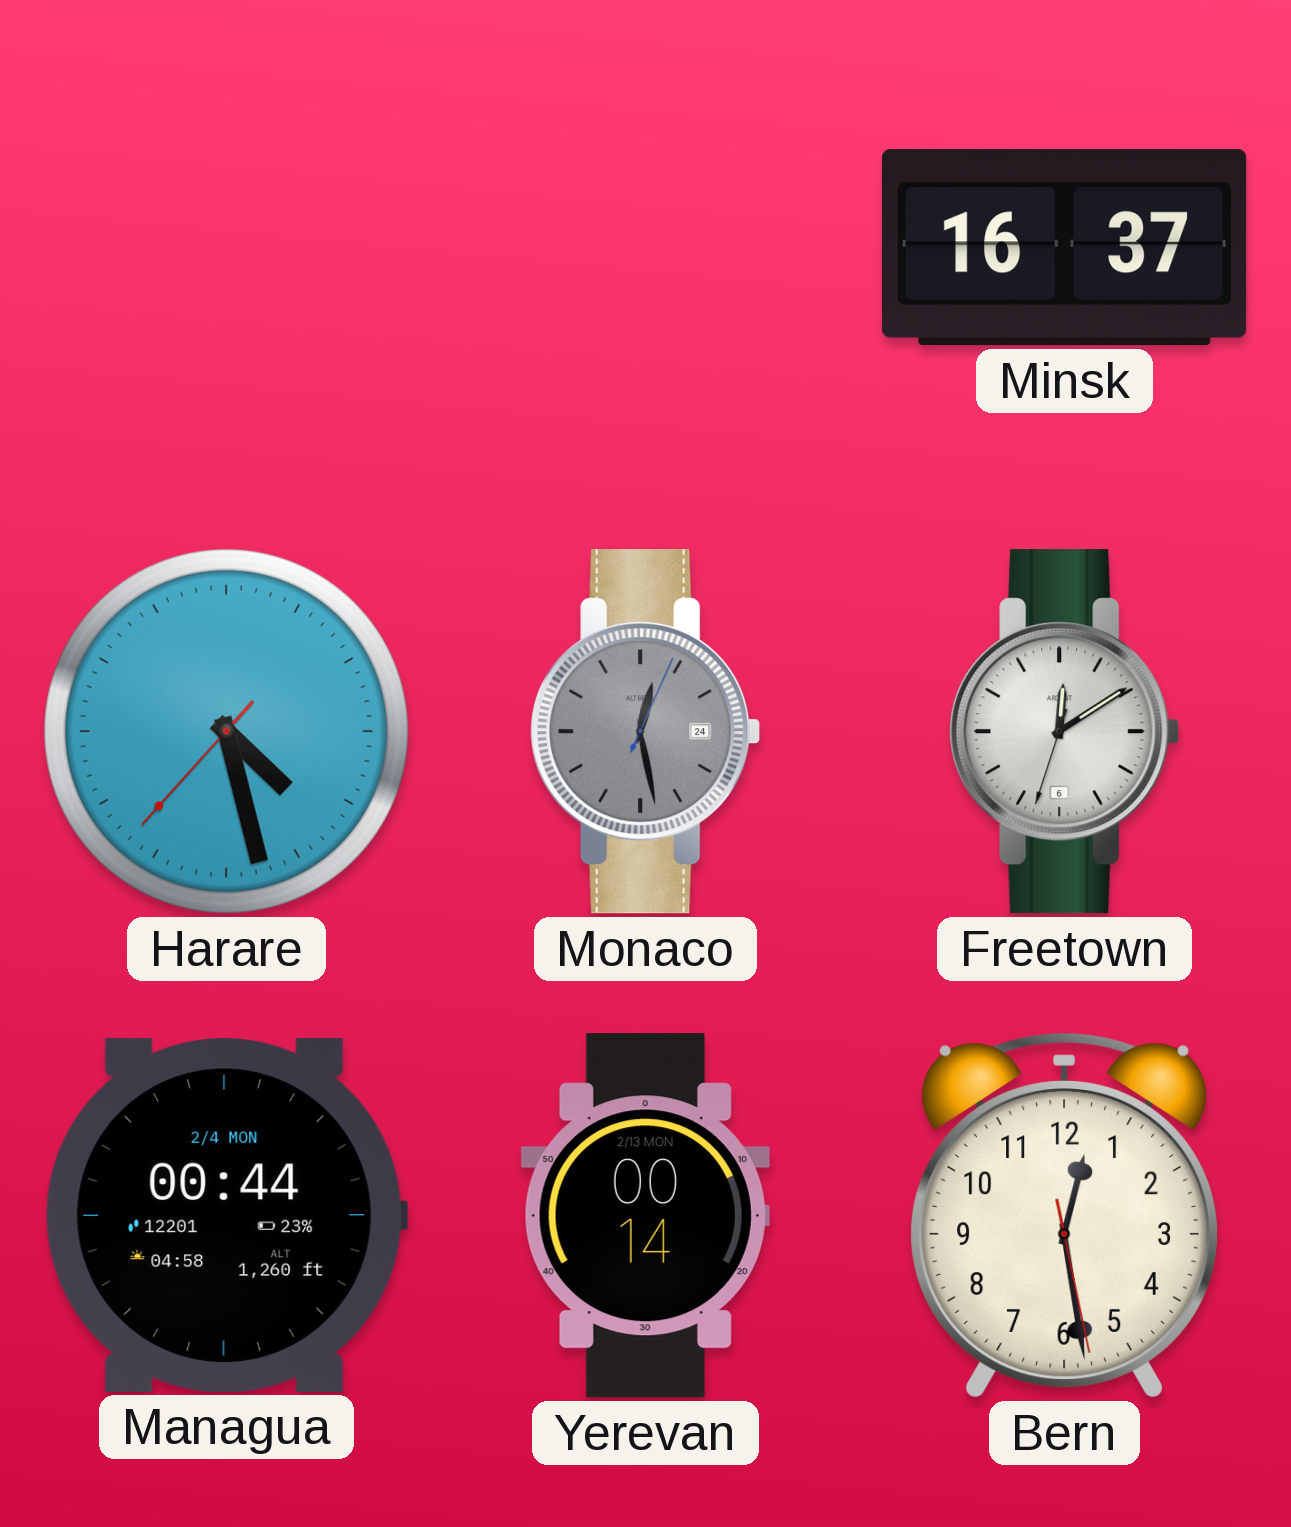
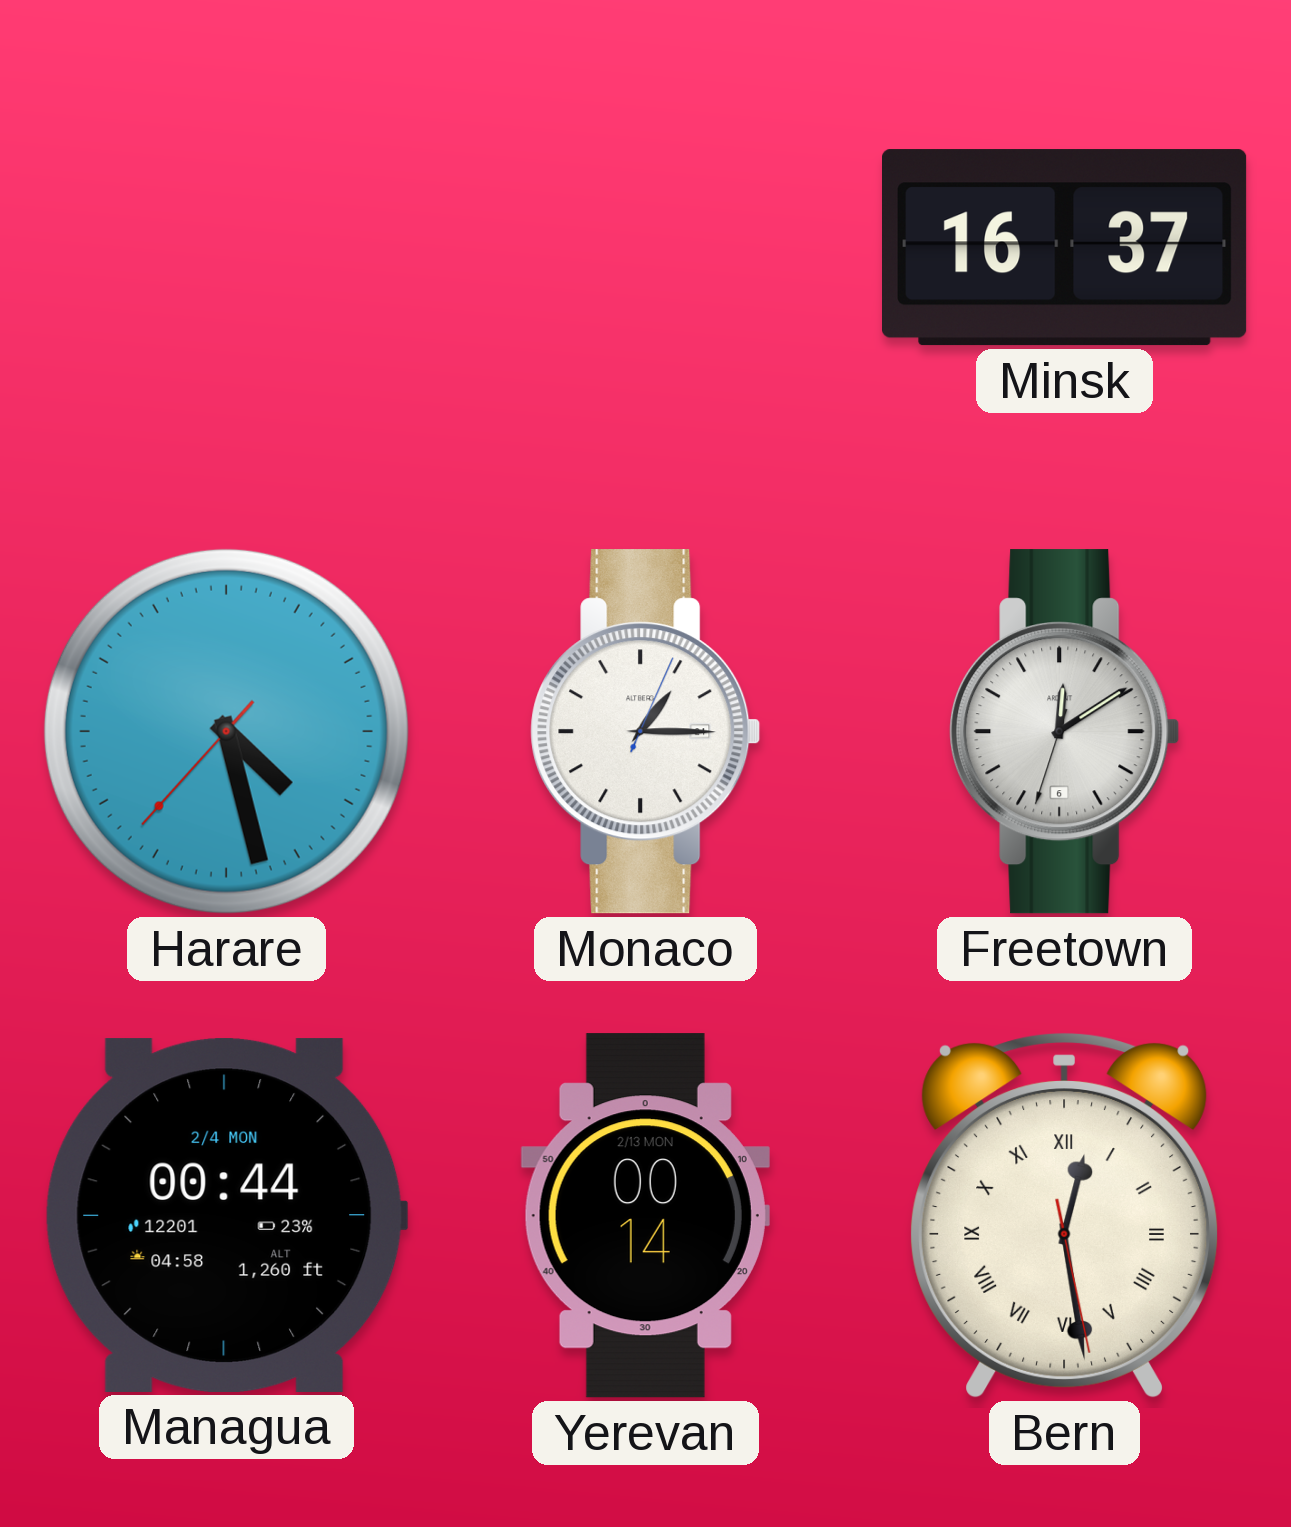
Monaco: 12:28 -> 1:15
Monaco dial: grey -> white
Bern numerals: Arabic -> Roman
